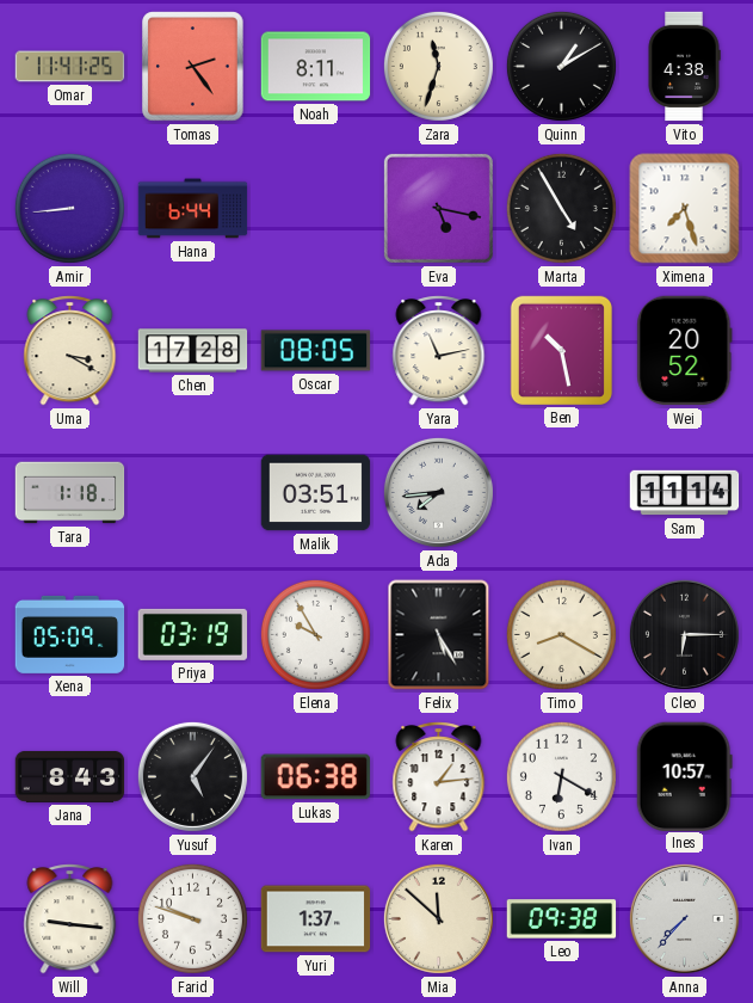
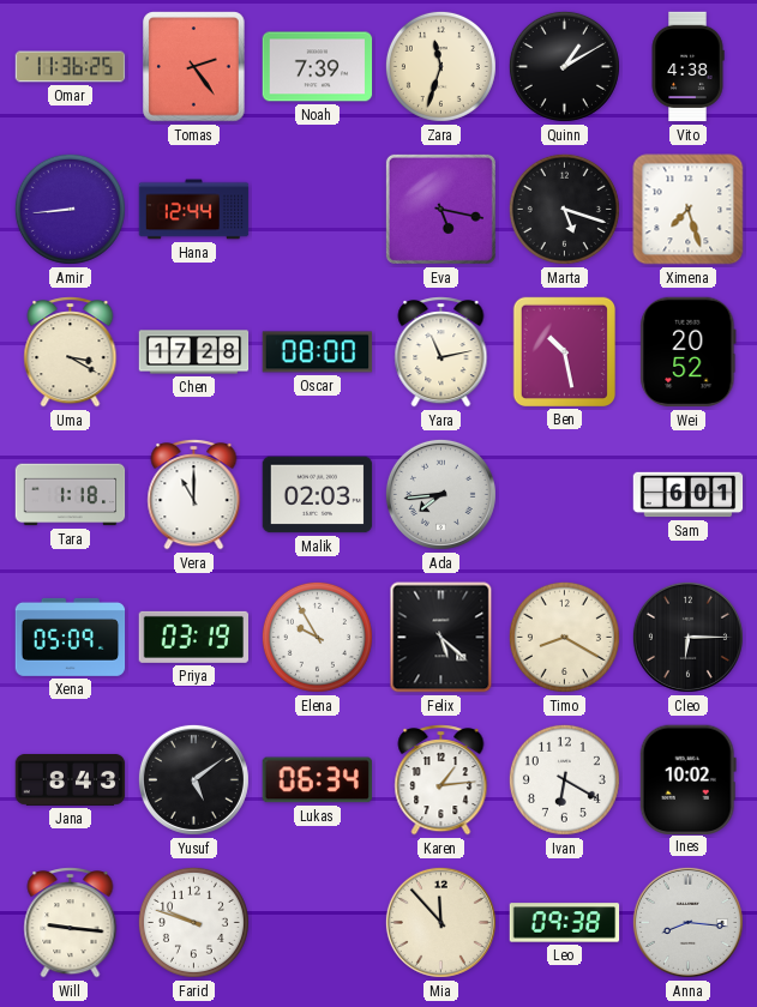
Omar: 11:41 -> 11:36
Noah: 8:11 -> 7:39
Hana: 6:44 -> 12:44
Marta: 4:55 -> 5:18
Oscar: 08:05 -> 08:00
Vera: none -> 11:00
Malik: 03:51 -> 02:03
Sam: 11:14 -> 6:01
Felix: 5:25 -> 5:22
Yusuf: 5:06 -> 5:09
Lukas: 06:38 -> 06:34
Ines: 10:57 -> 10:02
Yuri: 1:37 -> none
Mia: 11:52 -> 11:53
Anna: 7:37 -> 8:16
